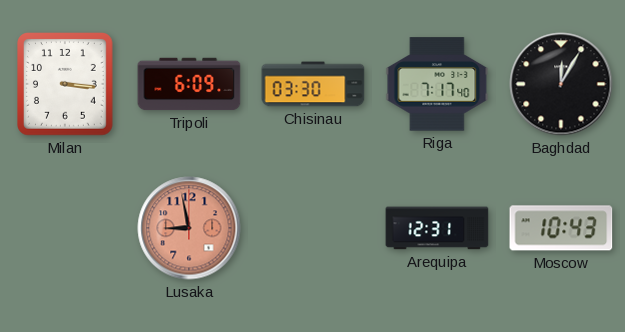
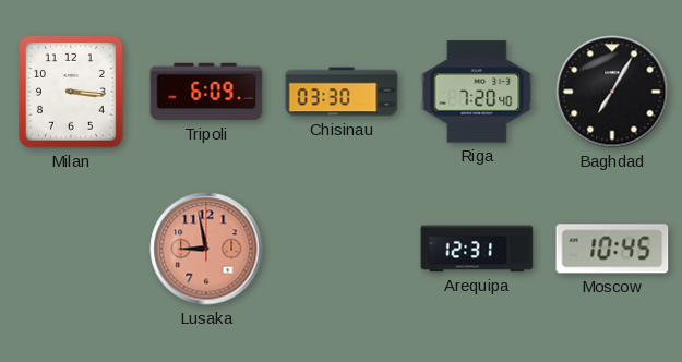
Riga: 7:17 -> 7:20
Baghdad: 12:05 -> 7:05
Moscow: 10:43 -> 10:45
